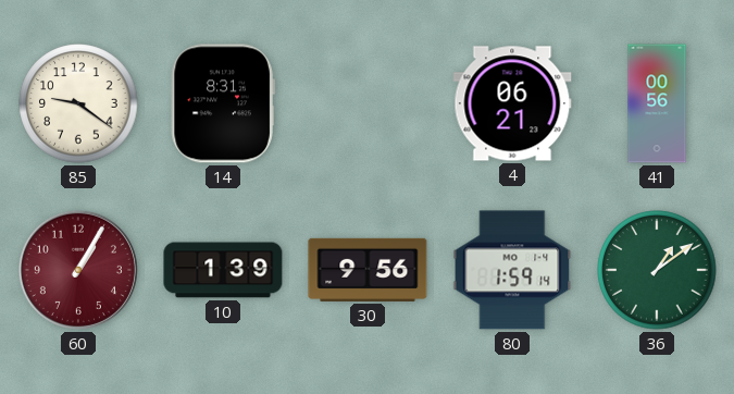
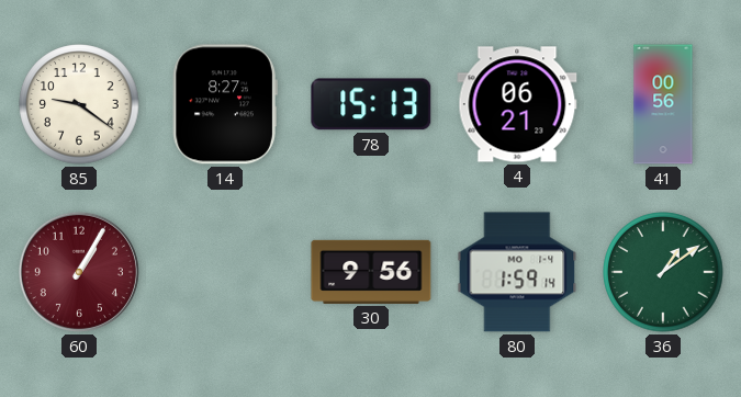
14: 8:31 -> 8:27
78: none -> 15:13
10: 1:39 -> none
